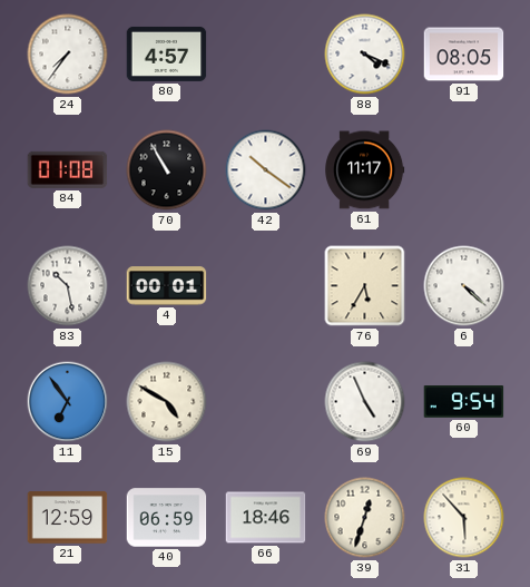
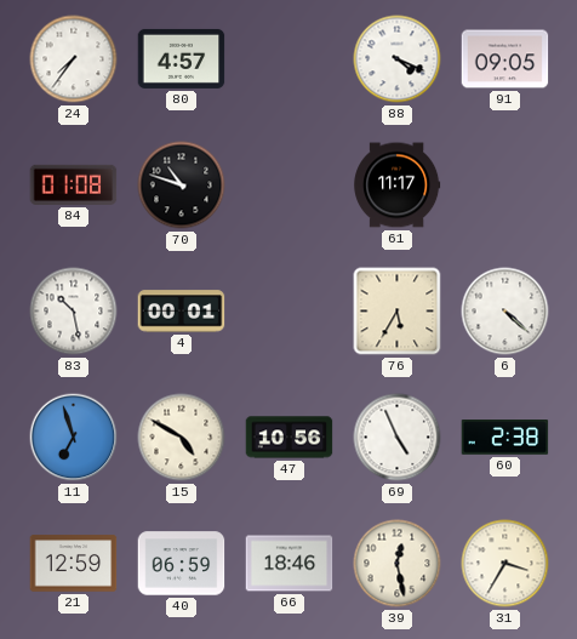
91: 08:05 -> 09:05
70: 10:55 -> 10:48
42: 10:21 -> none
11: 6:54 -> 6:57
47: none -> 10:56
60: 9:54 -> 2:38
39: 12:33 -> 12:28
31: 5:53 -> 3:35
